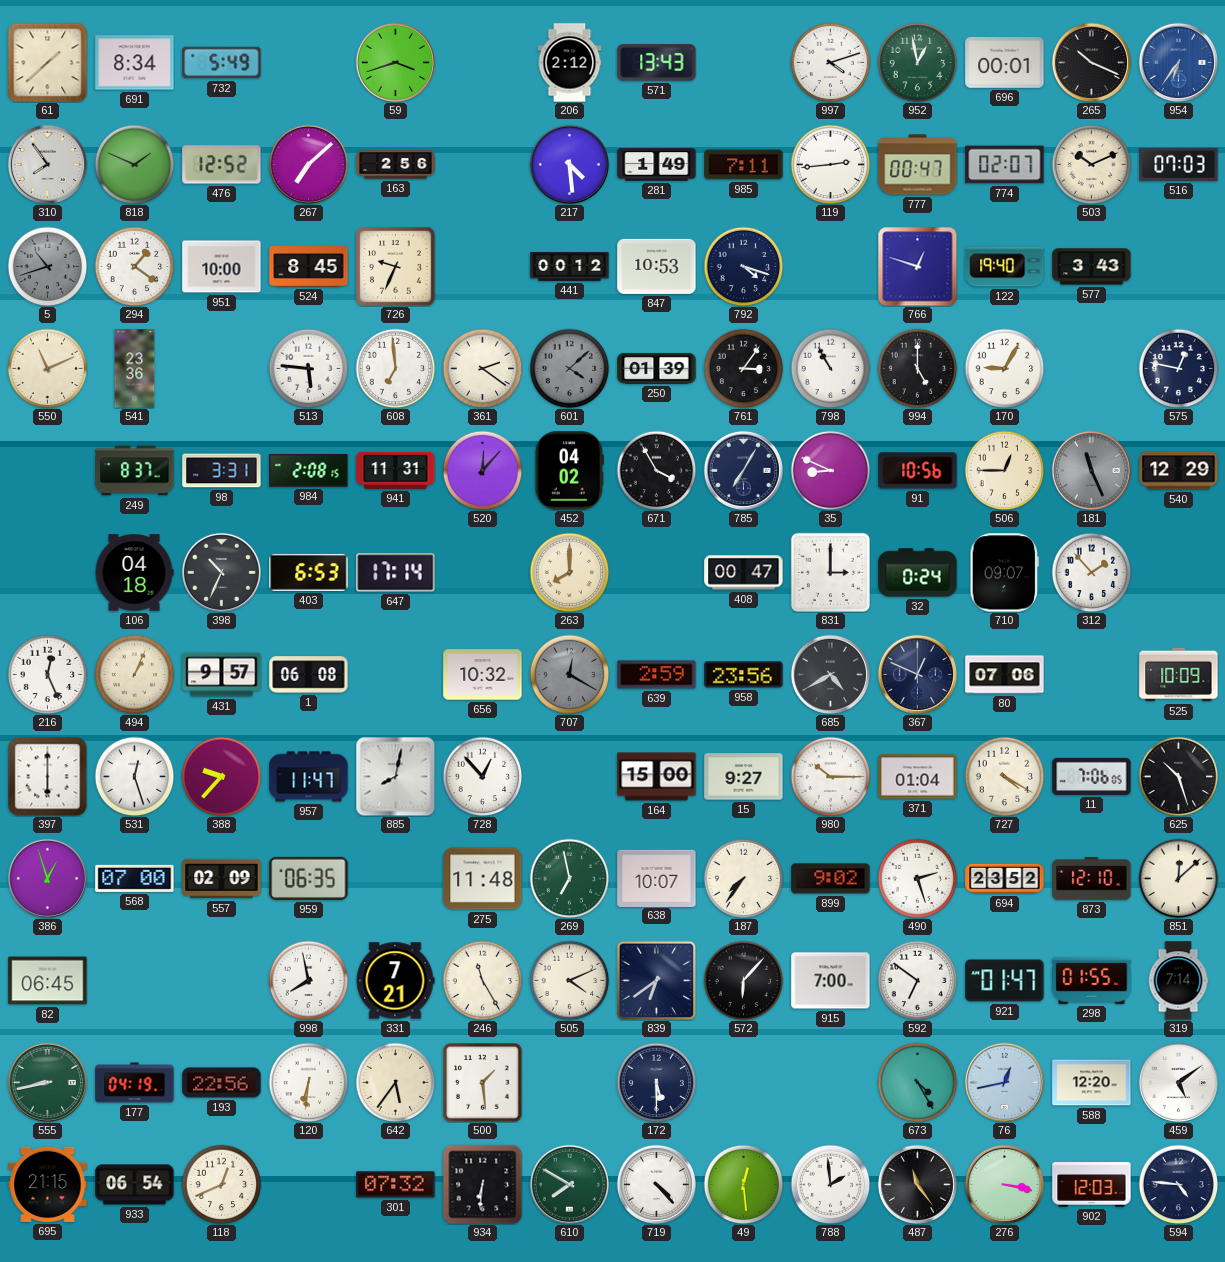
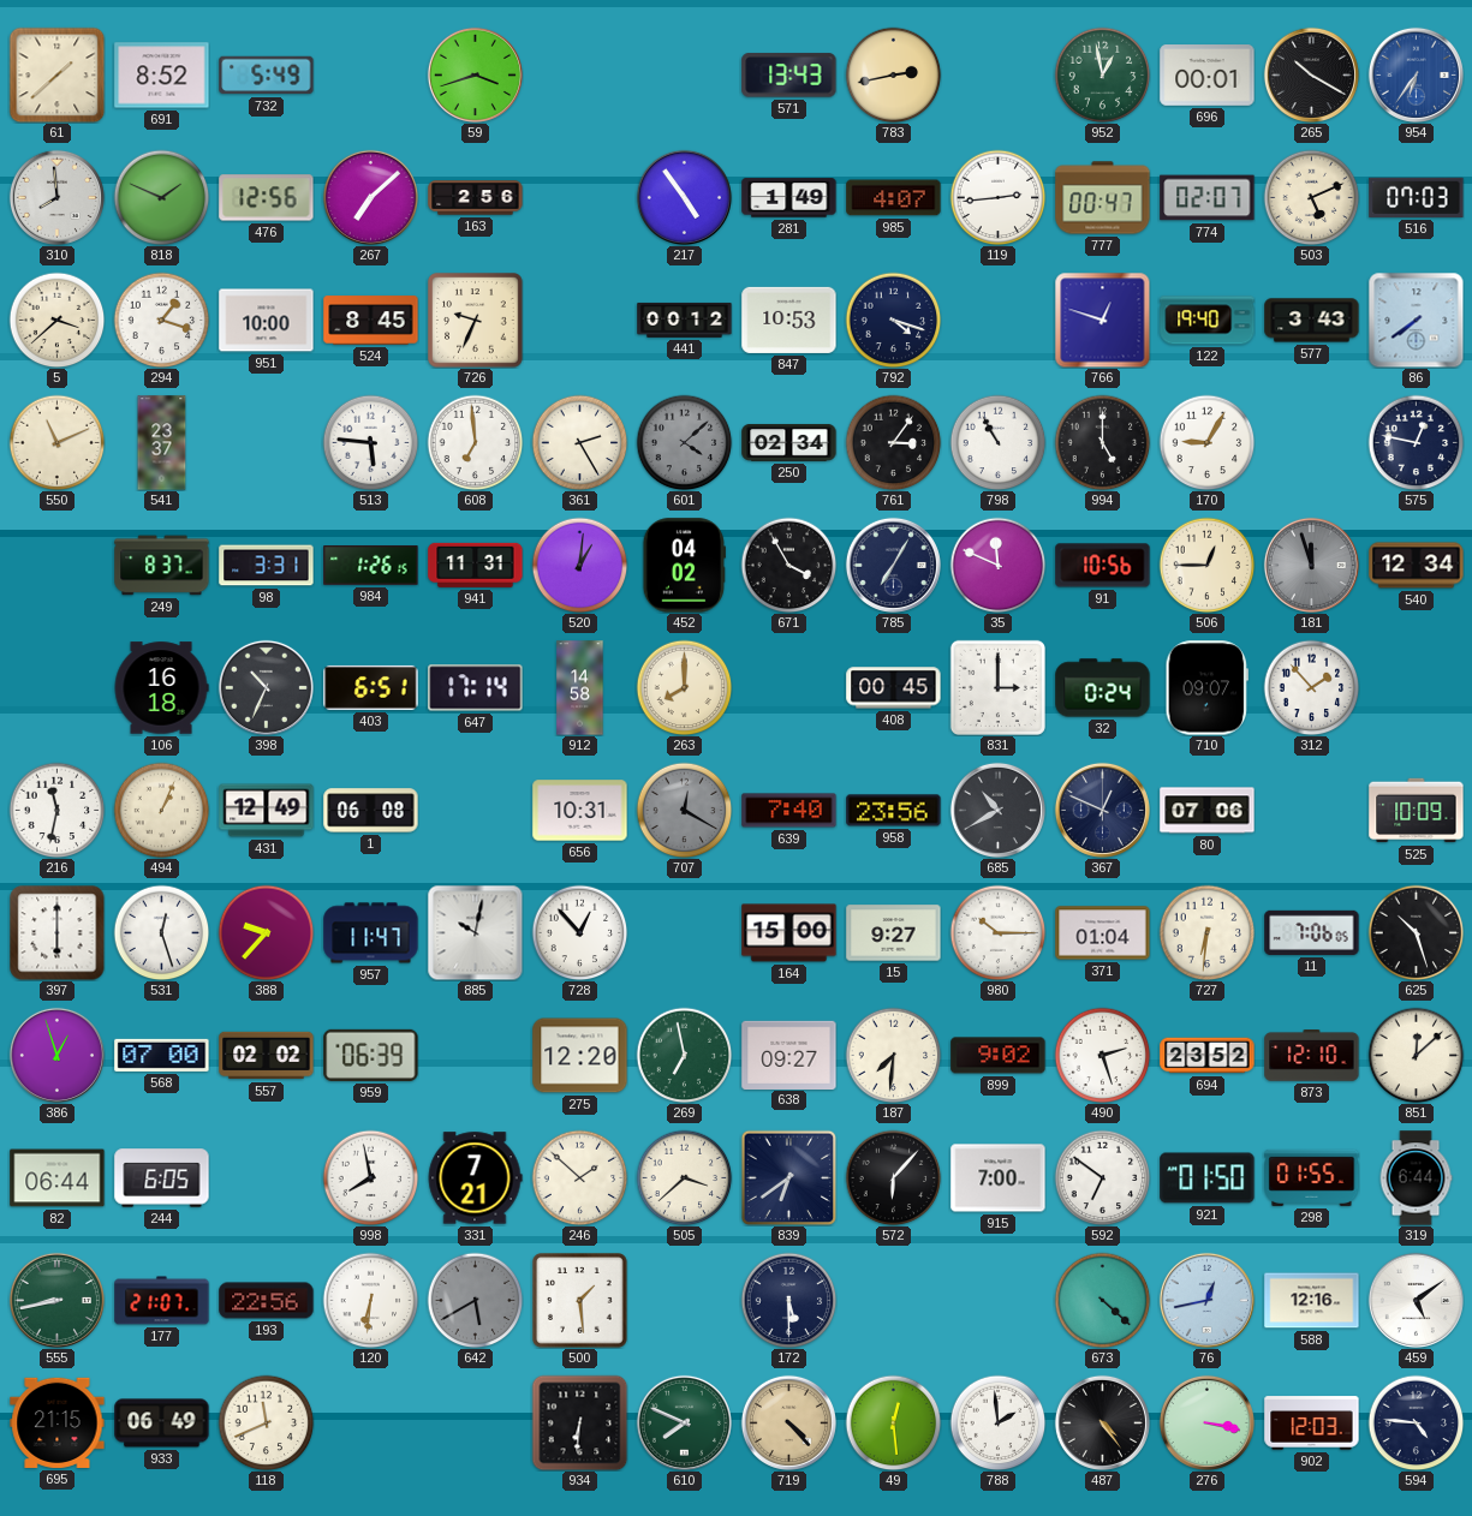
691: 8:34 -> 8:52
206: 2:12 -> none
783: none -> 2:43
997: 4:12 -> none
265: 10:19 -> 10:20
310: 7:54 -> 7:59
476: 12:52 -> 12:56
217: 4:29 -> 4:54
985: 7:11 -> 4:07
503: 10:11 -> 5:11
5: 10:42 -> 3:38
5 dial: grey -> cream
294: 1:21 -> 1:18
86: none -> 7:39
541: 23:36 -> 23:37
361: 2:21 -> 2:25
250: 01:39 -> 02:34
984: 2:08 -> 1:26
520: 12:07 -> 1:01
35: 8:49 -> 11:49
181: 11:26 -> 11:57
540: 12:29 -> 12:34
106: 04:18 -> 16:18
403: 6:53 -> 6:51
912: none -> 14:58
408: 00:47 -> 00:45
216: 12:26 -> 11:32
431: 9:57 -> 12:49
656: 10:32 -> 10:31
639: 2:59 -> 7:40
685: 4:40 -> 10:40
885: 8:02 -> 10:02
727: 4:20 -> 6:31
557: 02:09 -> 02:02
959: 06:35 -> 06:39
275: 11:48 -> 12:20
638: 10:07 -> 09:27
187: 7:36 -> 7:31
82: 06:45 -> 06:44
244: none -> 6:05
246: 11:25 -> 1:52
505: 4:11 -> 3:38
921: 01:47 -> 01:50
319: 7:14 -> 6:44
177: 04:19 -> 21:07
642: 5:36 -> 5:40
642 dial: cream -> grey
673: 4:25 -> 4:22
588: 12:20 -> 12:16
933: 06:54 -> 06:49
118: 12:41 -> 11:41
301: 07:32 -> none
610: 7:50 -> 7:49
719 dial: white -> champagne
487: 11:24 -> 4:24
